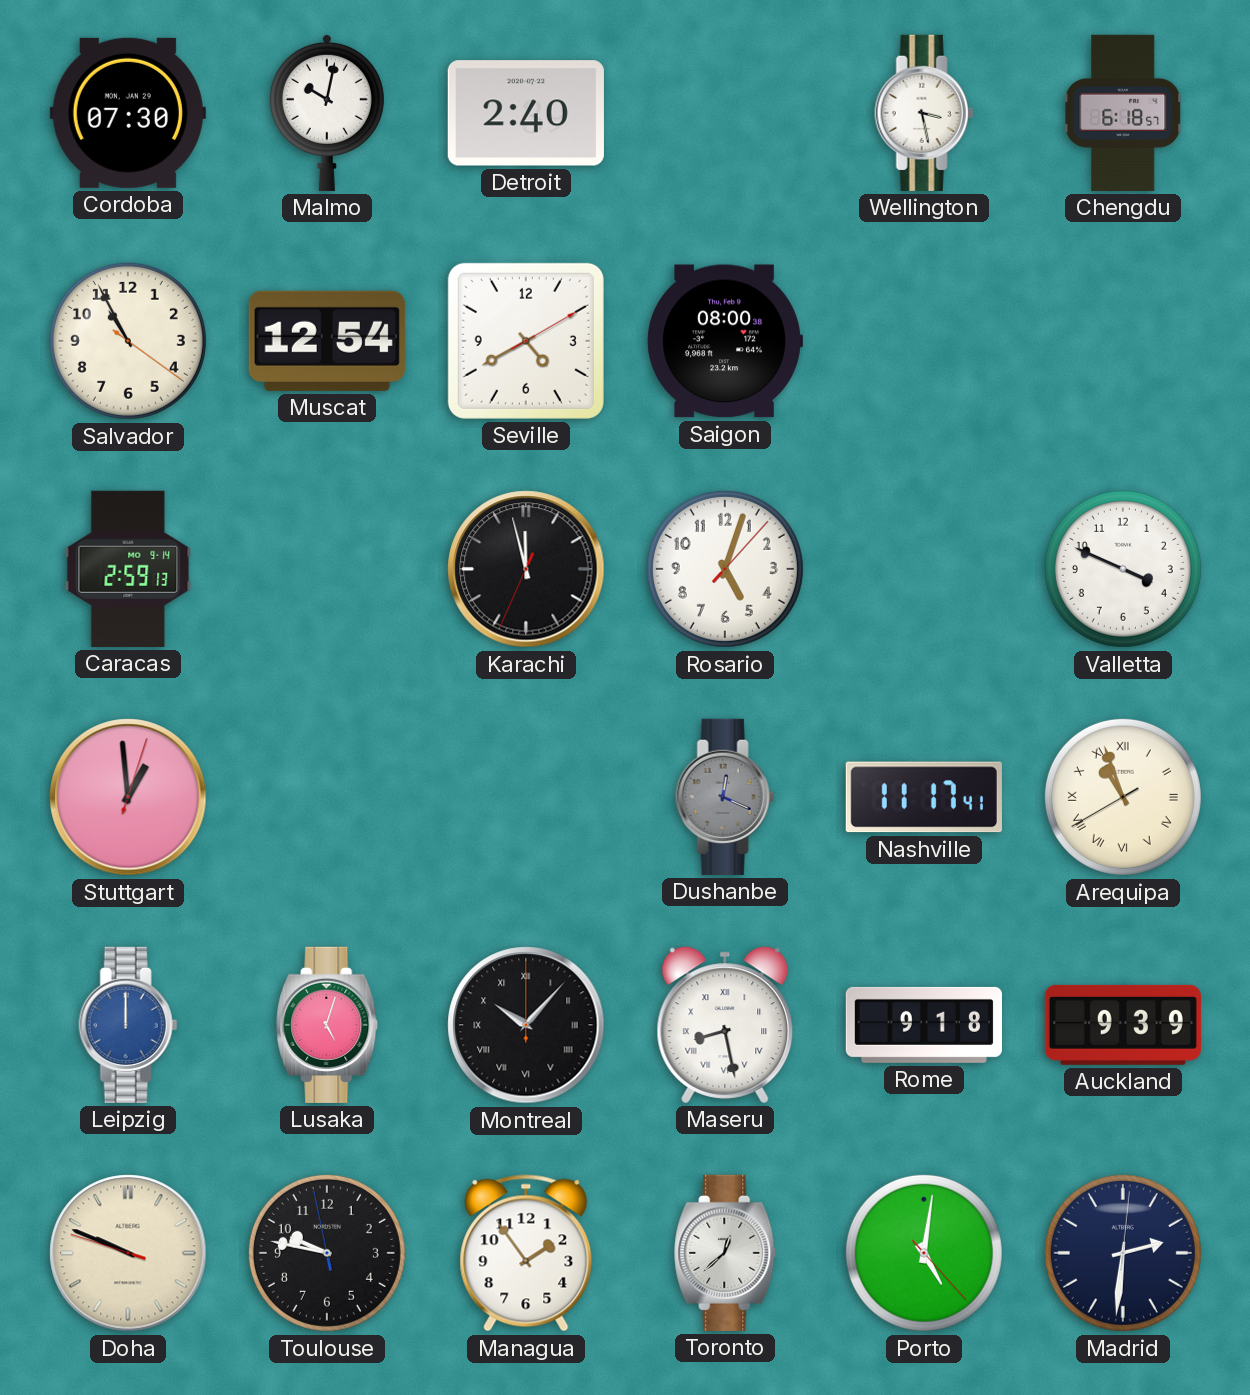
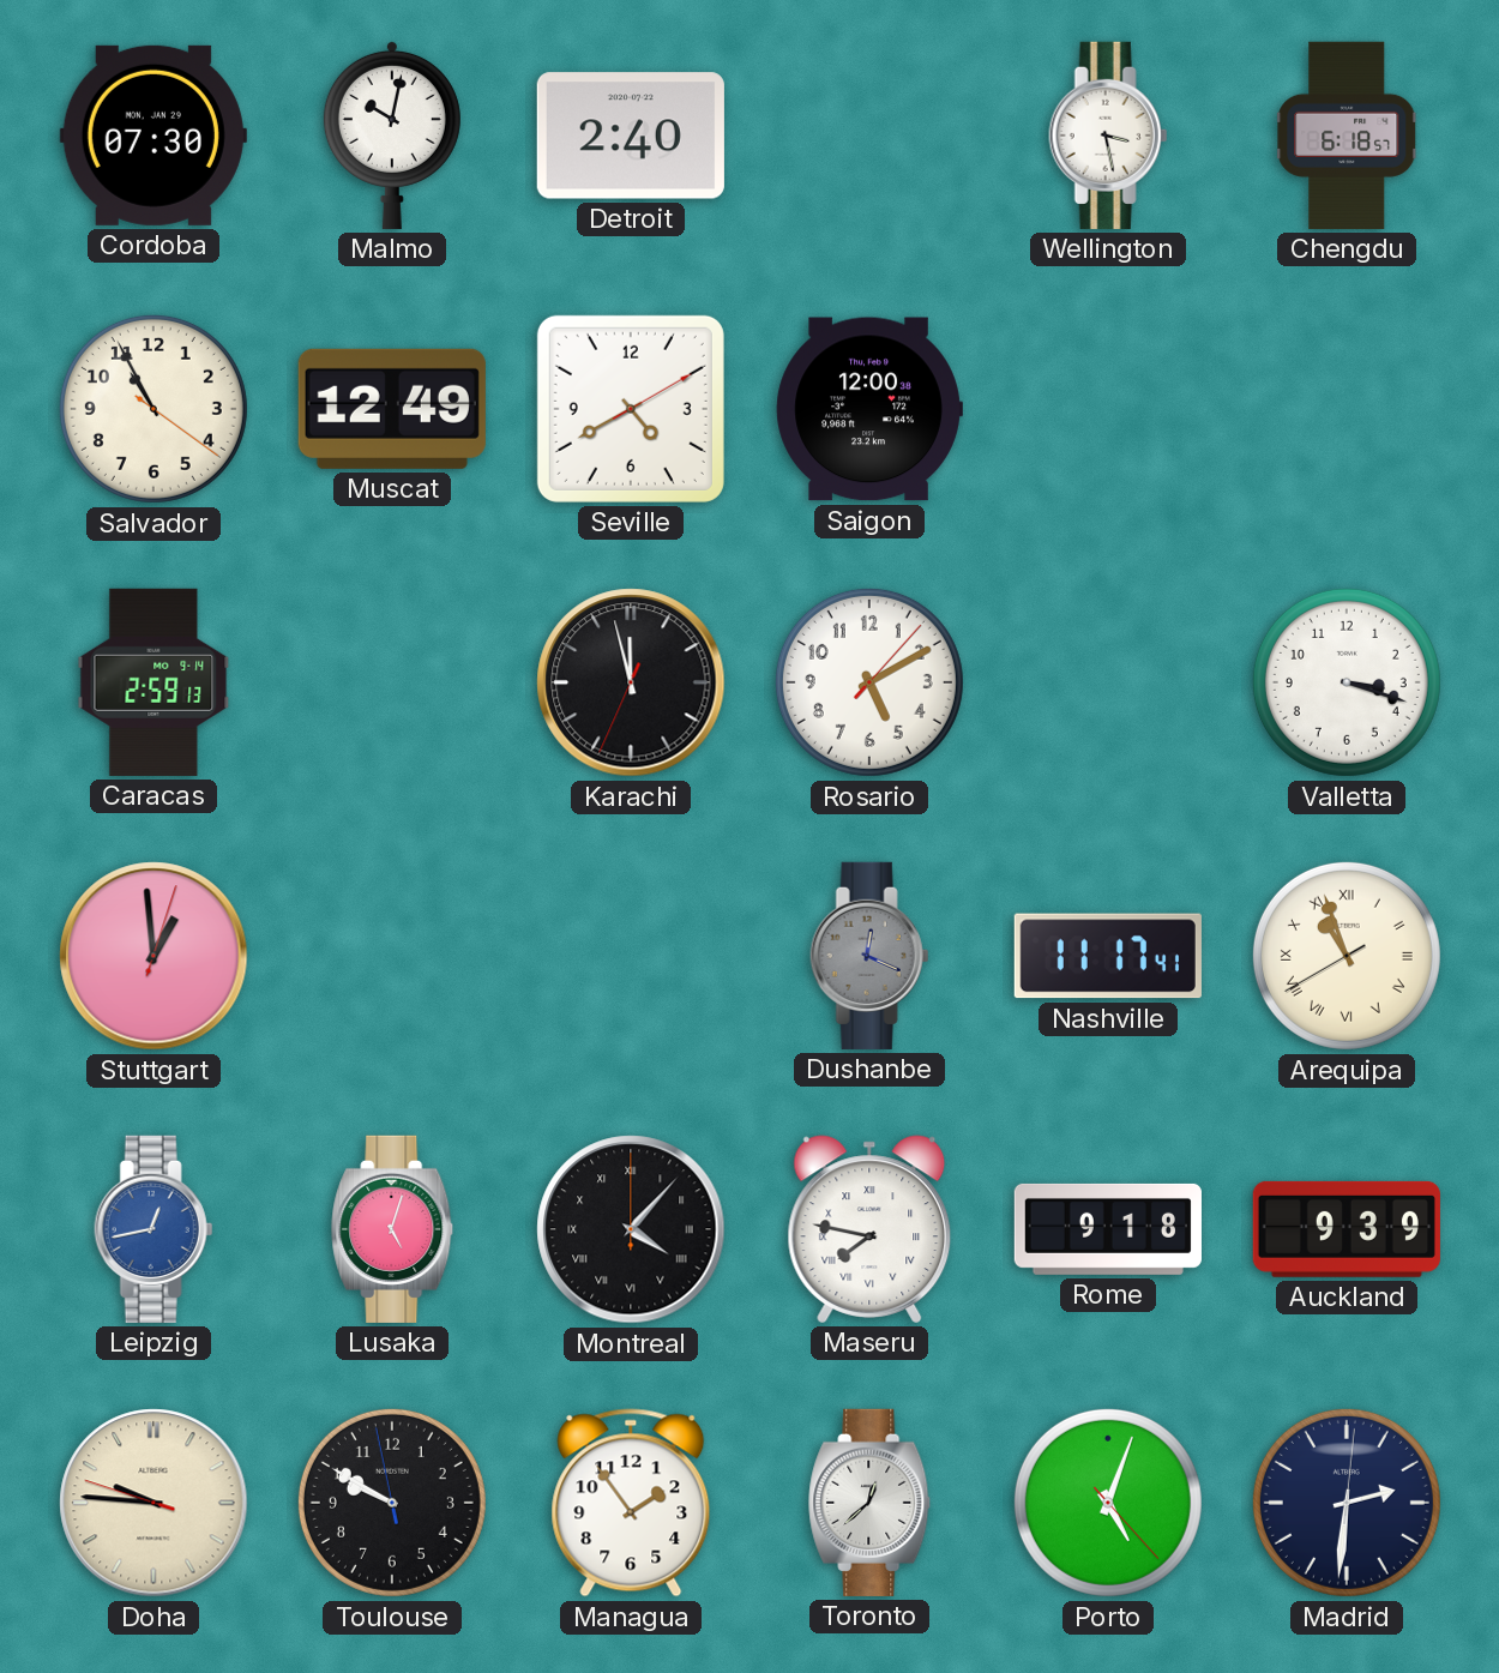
Muscat: 12:54 -> 12:49
Saigon: 08:00 -> 12:00
Rosario: 5:03 -> 5:10
Valletta: 3:49 -> 3:18
Leipzig: 12:00 -> 12:43
Montreal: 10:07 -> 4:07
Maseru: 8:28 -> 7:47
Doha: 9:48 -> 9:45
Toulouse: 9:46 -> 9:49
Porto: 5:01 -> 5:03
